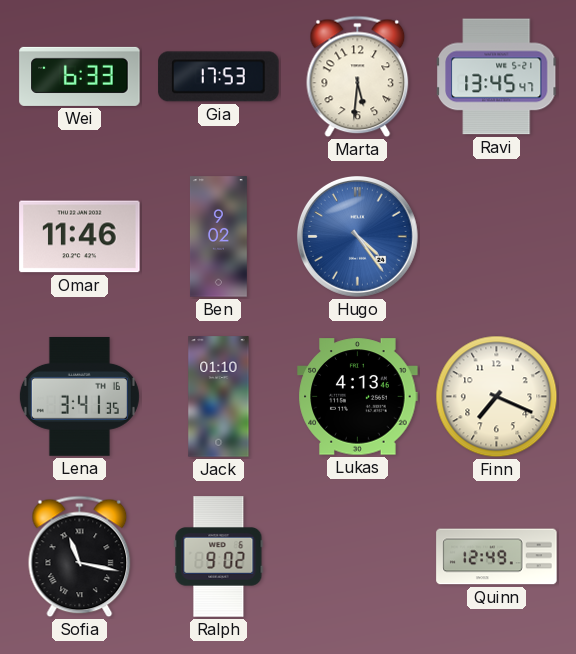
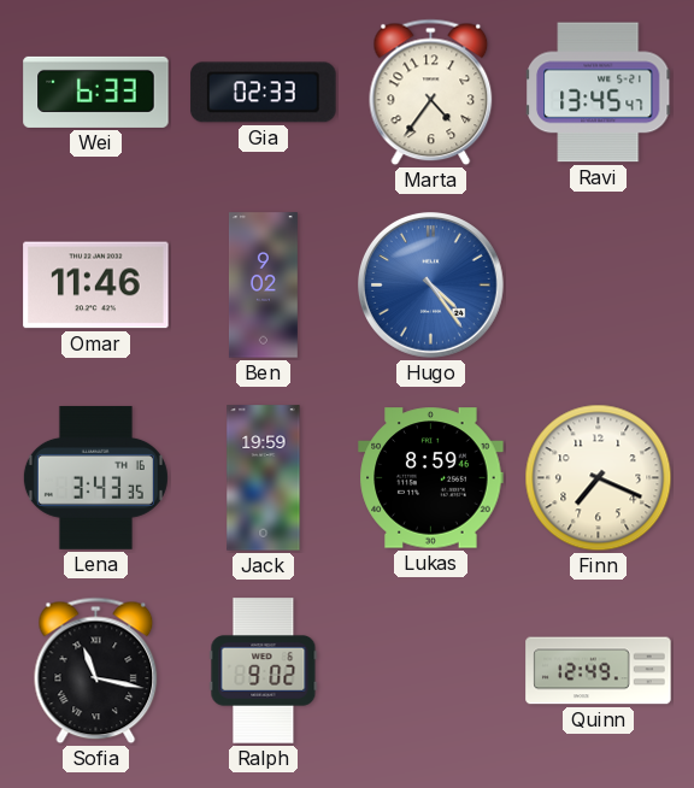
Gia: 17:53 -> 02:33
Marta: 5:31 -> 4:36
Lena: 3:41 -> 3:43
Jack: 01:10 -> 19:59
Lukas: 4:13 -> 8:59
